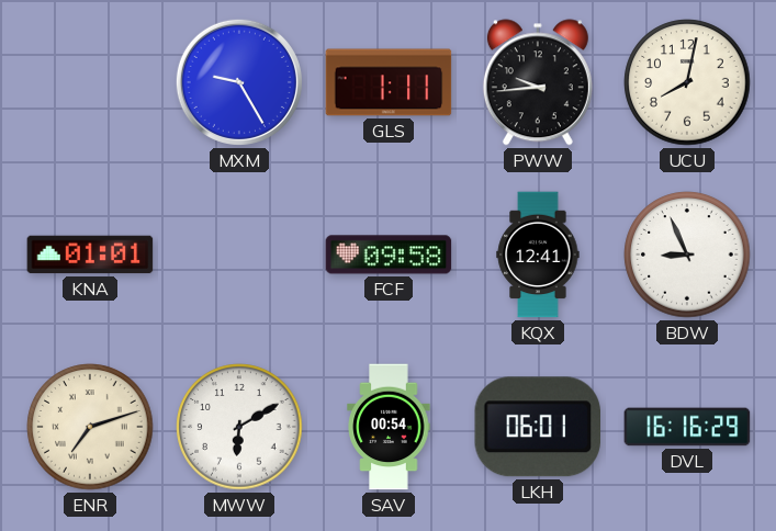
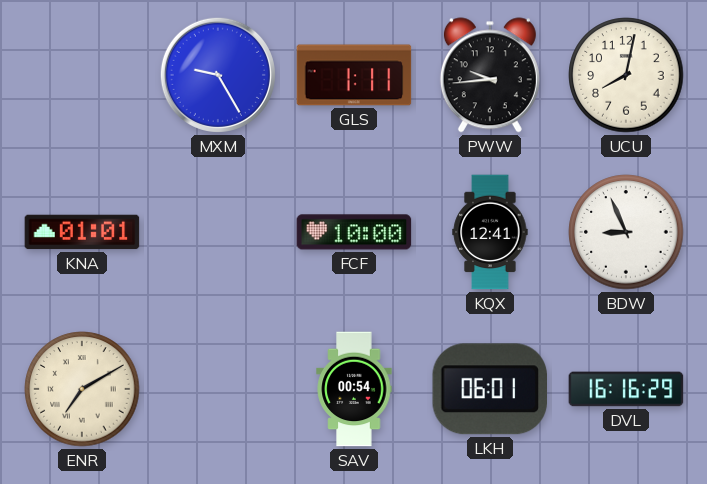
FCF: 09:58 -> 10:00
ENR: 7:12 -> 7:10
MWW: 6:10 -> none
